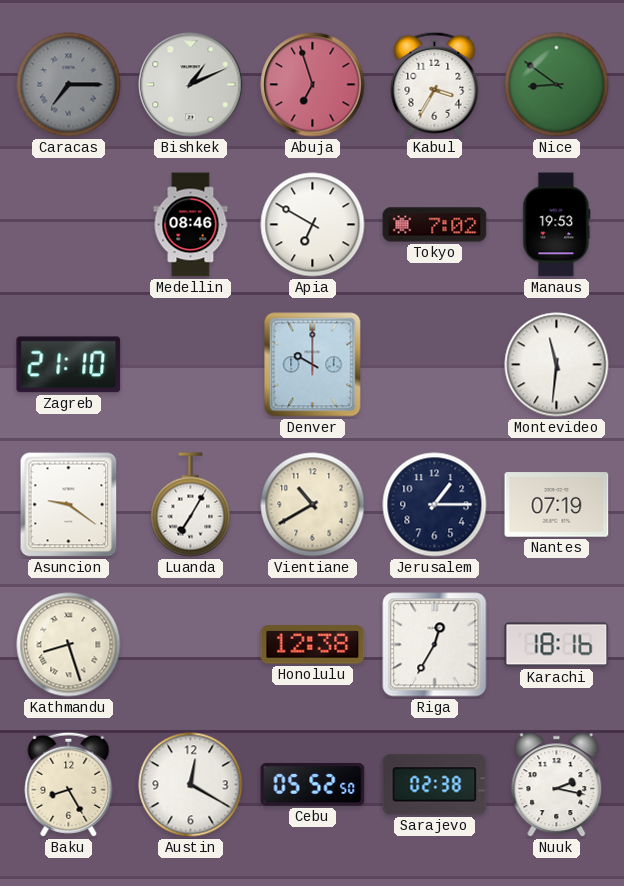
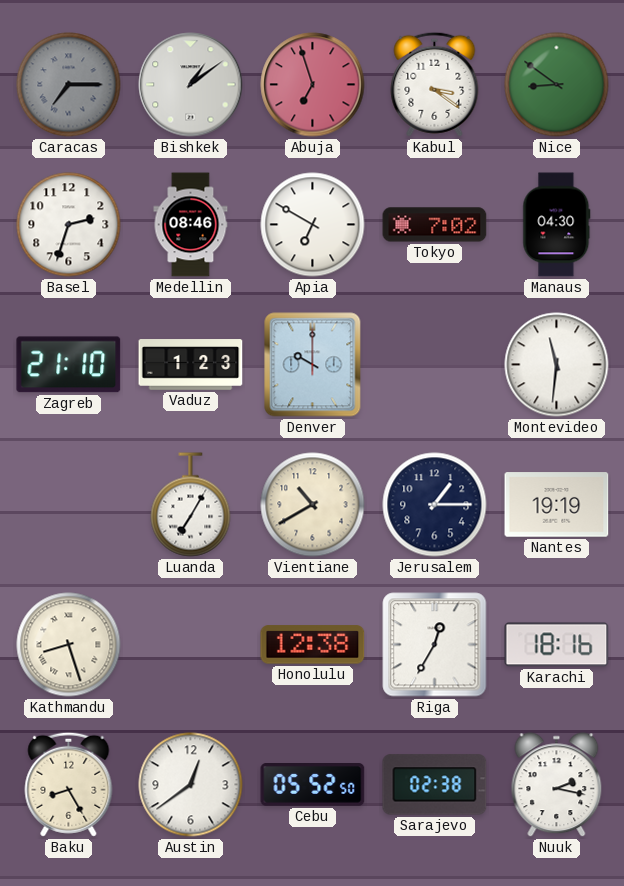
Bishkek: 1:11 -> 1:09
Kabul: 3:35 -> 3:21
Basel: none -> 2:33
Manaus: 19:53 -> 04:30
Vaduz: none -> 1:23
Asuncion: 9:21 -> none
Nantes: 07:19 -> 19:19
Austin: 12:20 -> 12:39
